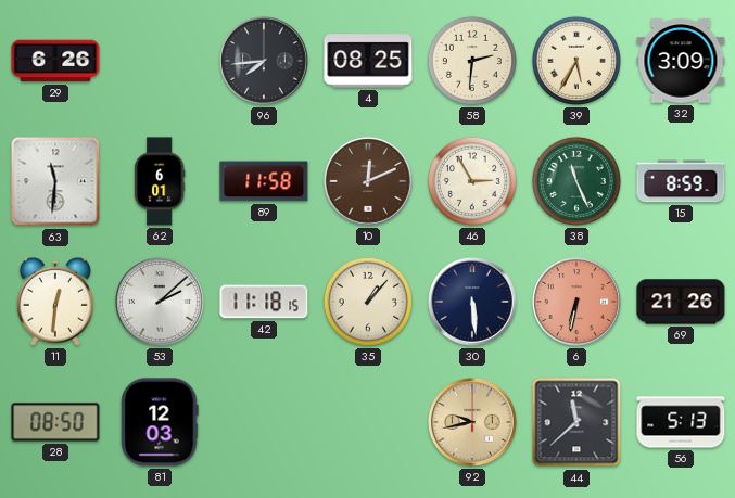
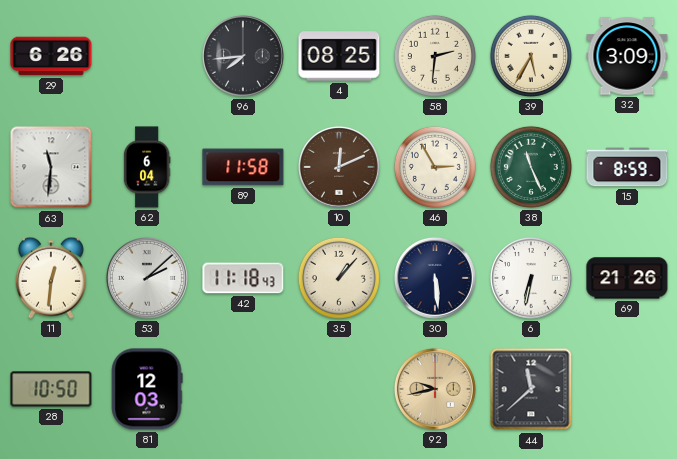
62: 6:01 -> 6:04
42: 11:18:15 -> 11:18:43
6 dial: salmon -> white
28: 08:50 -> 10:50
56: 5:13 -> none
